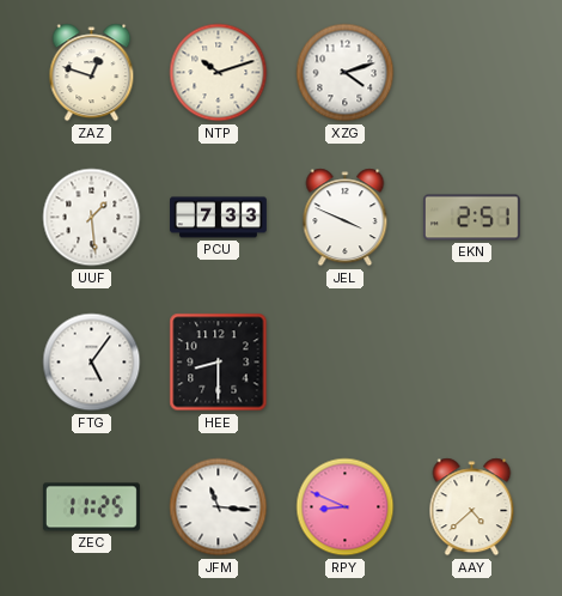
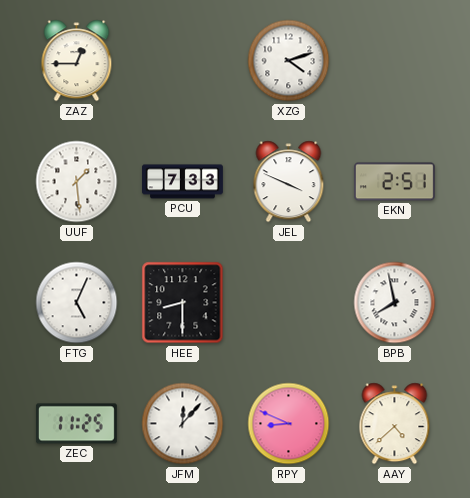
ZAZ: 12:48 -> 12:45
NTP: 10:12 -> none
FTG: 5:06 -> 5:04
BPB: none -> 7:58
JFM: 11:16 -> 12:07
